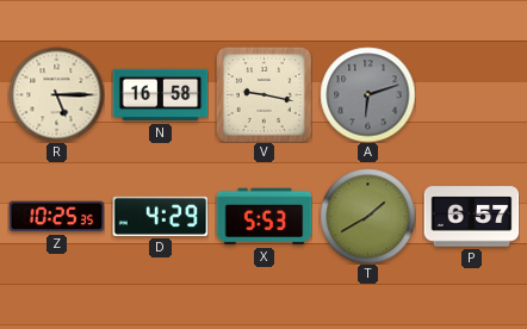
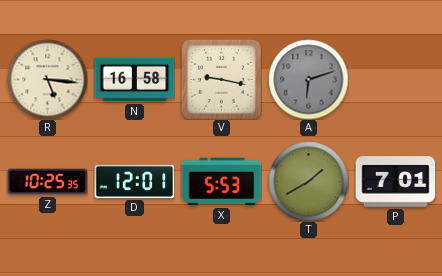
R: 5:15 -> 5:16
D: 4:29 -> 12:01
P: 6:57 -> 7:01
